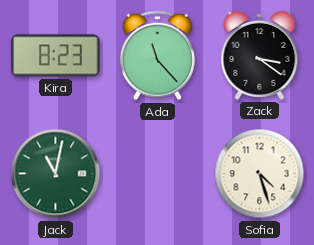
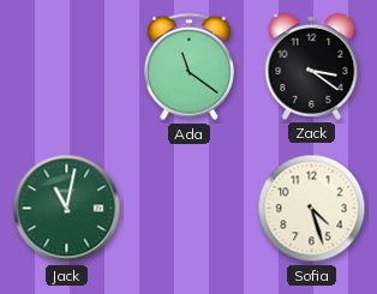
Kira: 8:23 -> none
Ada: 11:23 -> 11:21
